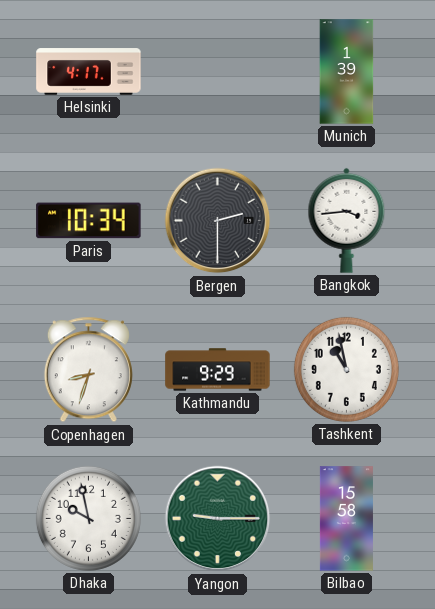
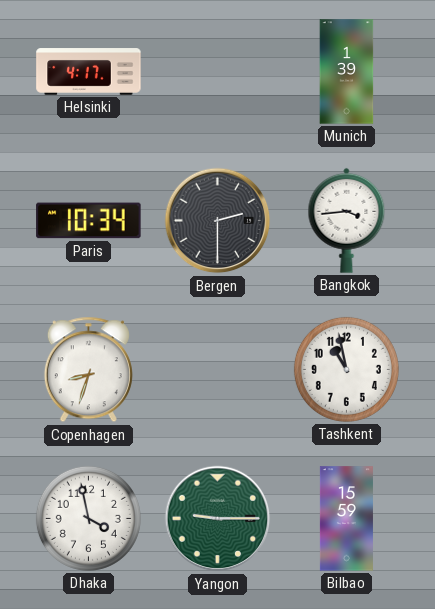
Kathmandu: 9:29 -> none
Dhaka: 9:58 -> 3:58
Bilbao: 15:58 -> 15:59
